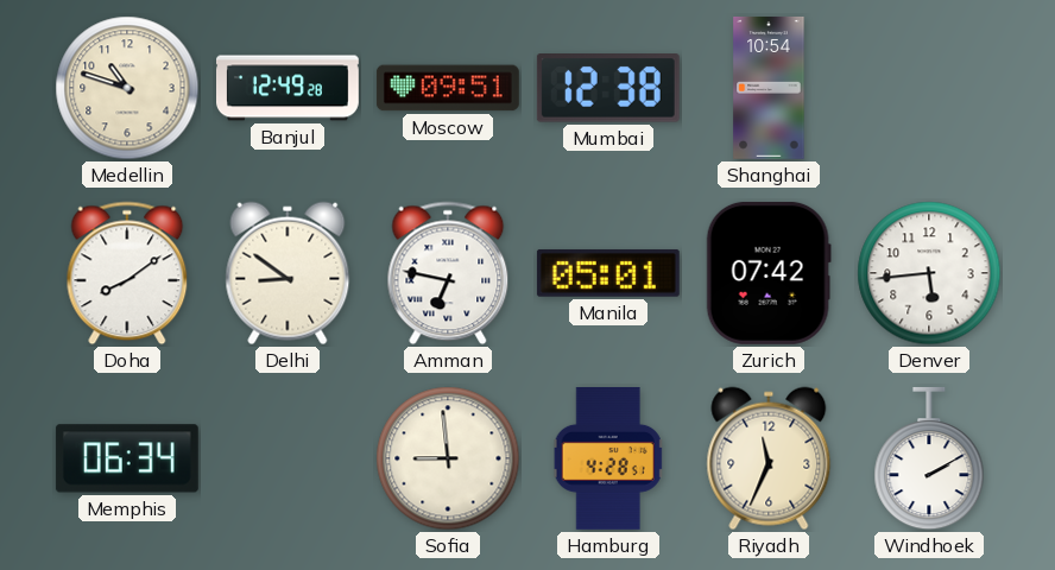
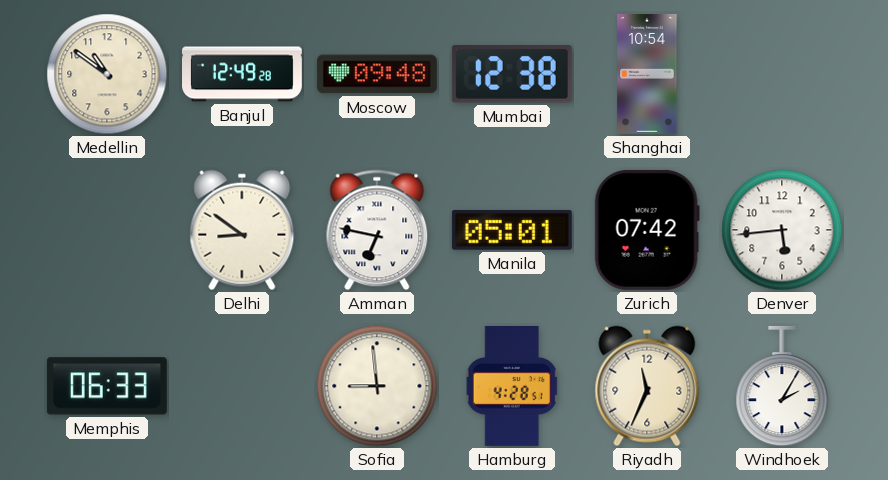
Medellin: 10:48 -> 10:51
Moscow: 09:51 -> 09:48
Doha: 8:09 -> none
Memphis: 06:34 -> 06:33
Windhoek: 2:10 -> 2:05
